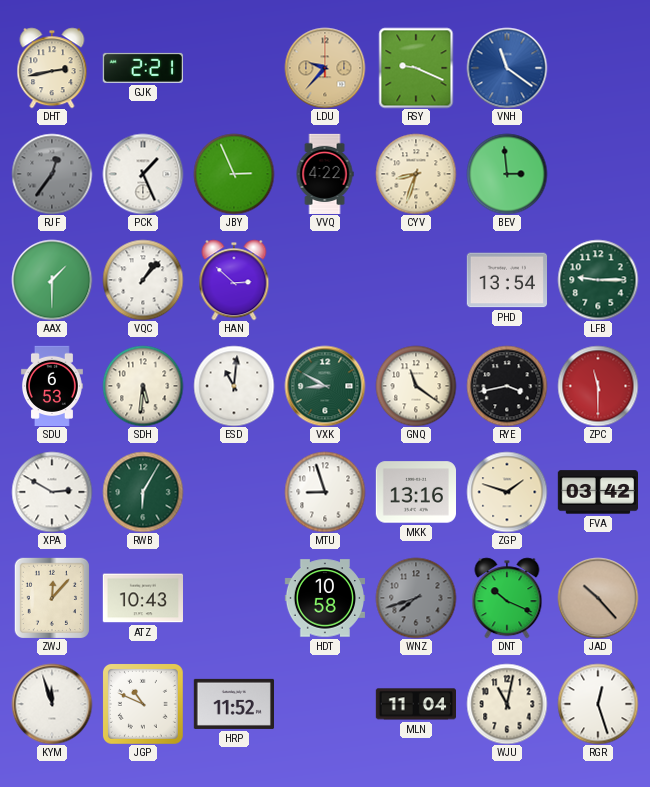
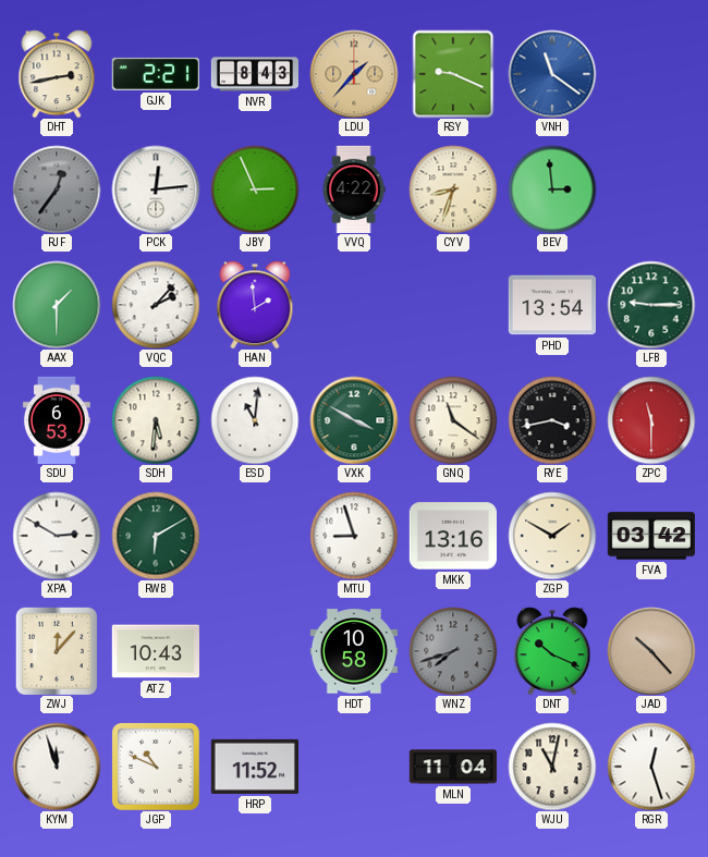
NVR: none -> 8:43
LDU: 9:37 -> 1:37
PCK: 1:26 -> 12:14
VQC: 1:07 -> 2:07
HAN: 2:52 -> 1:59
VXK: 8:50 -> 3:50
RWB: 6:05 -> 6:10
ZGP: 1:48 -> 1:50
